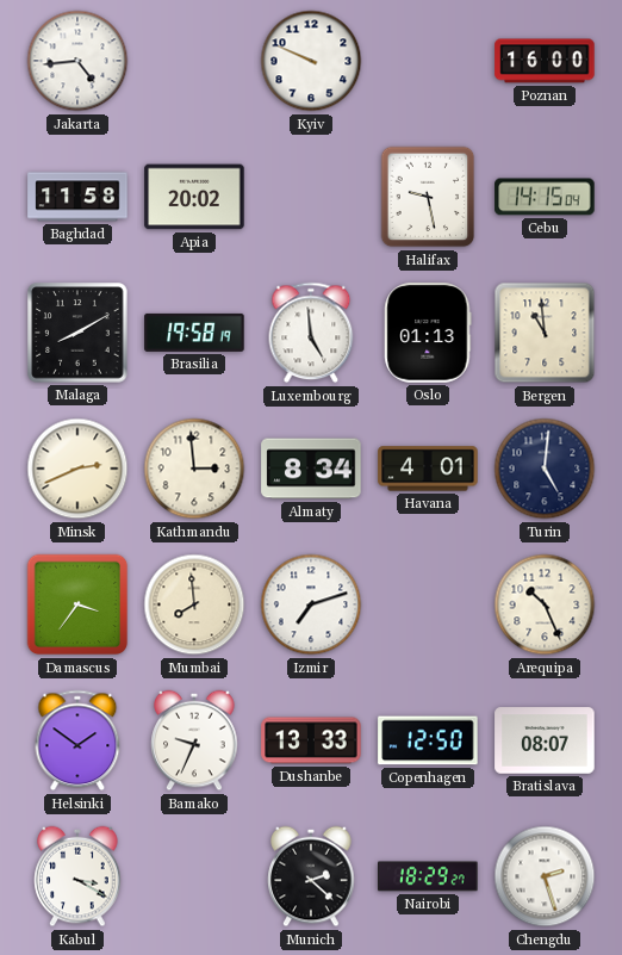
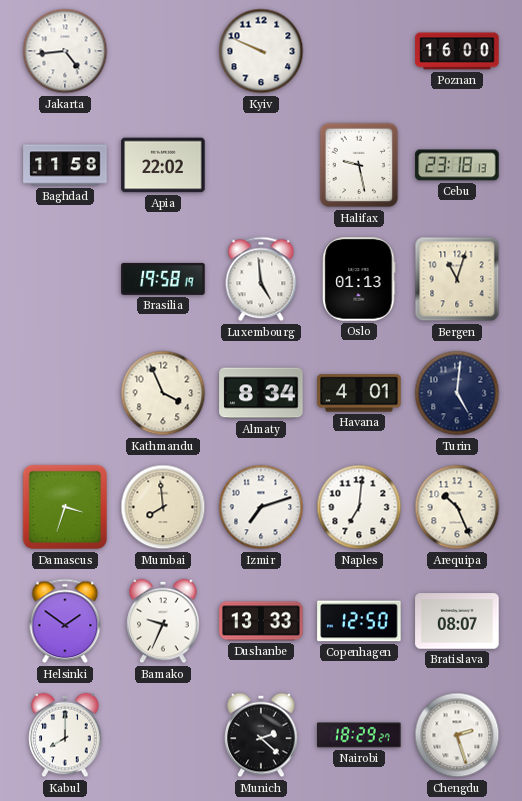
Apia: 20:02 -> 22:02
Cebu: 14:15 -> 23:18
Malaga: 8:10 -> none
Bergen: 10:59 -> 11:03
Minsk: 2:41 -> none
Kathmandu: 2:59 -> 3:56
Damascus: 3:36 -> 3:33
Naples: none -> 7:01
Kabul: 3:20 -> 8:00
